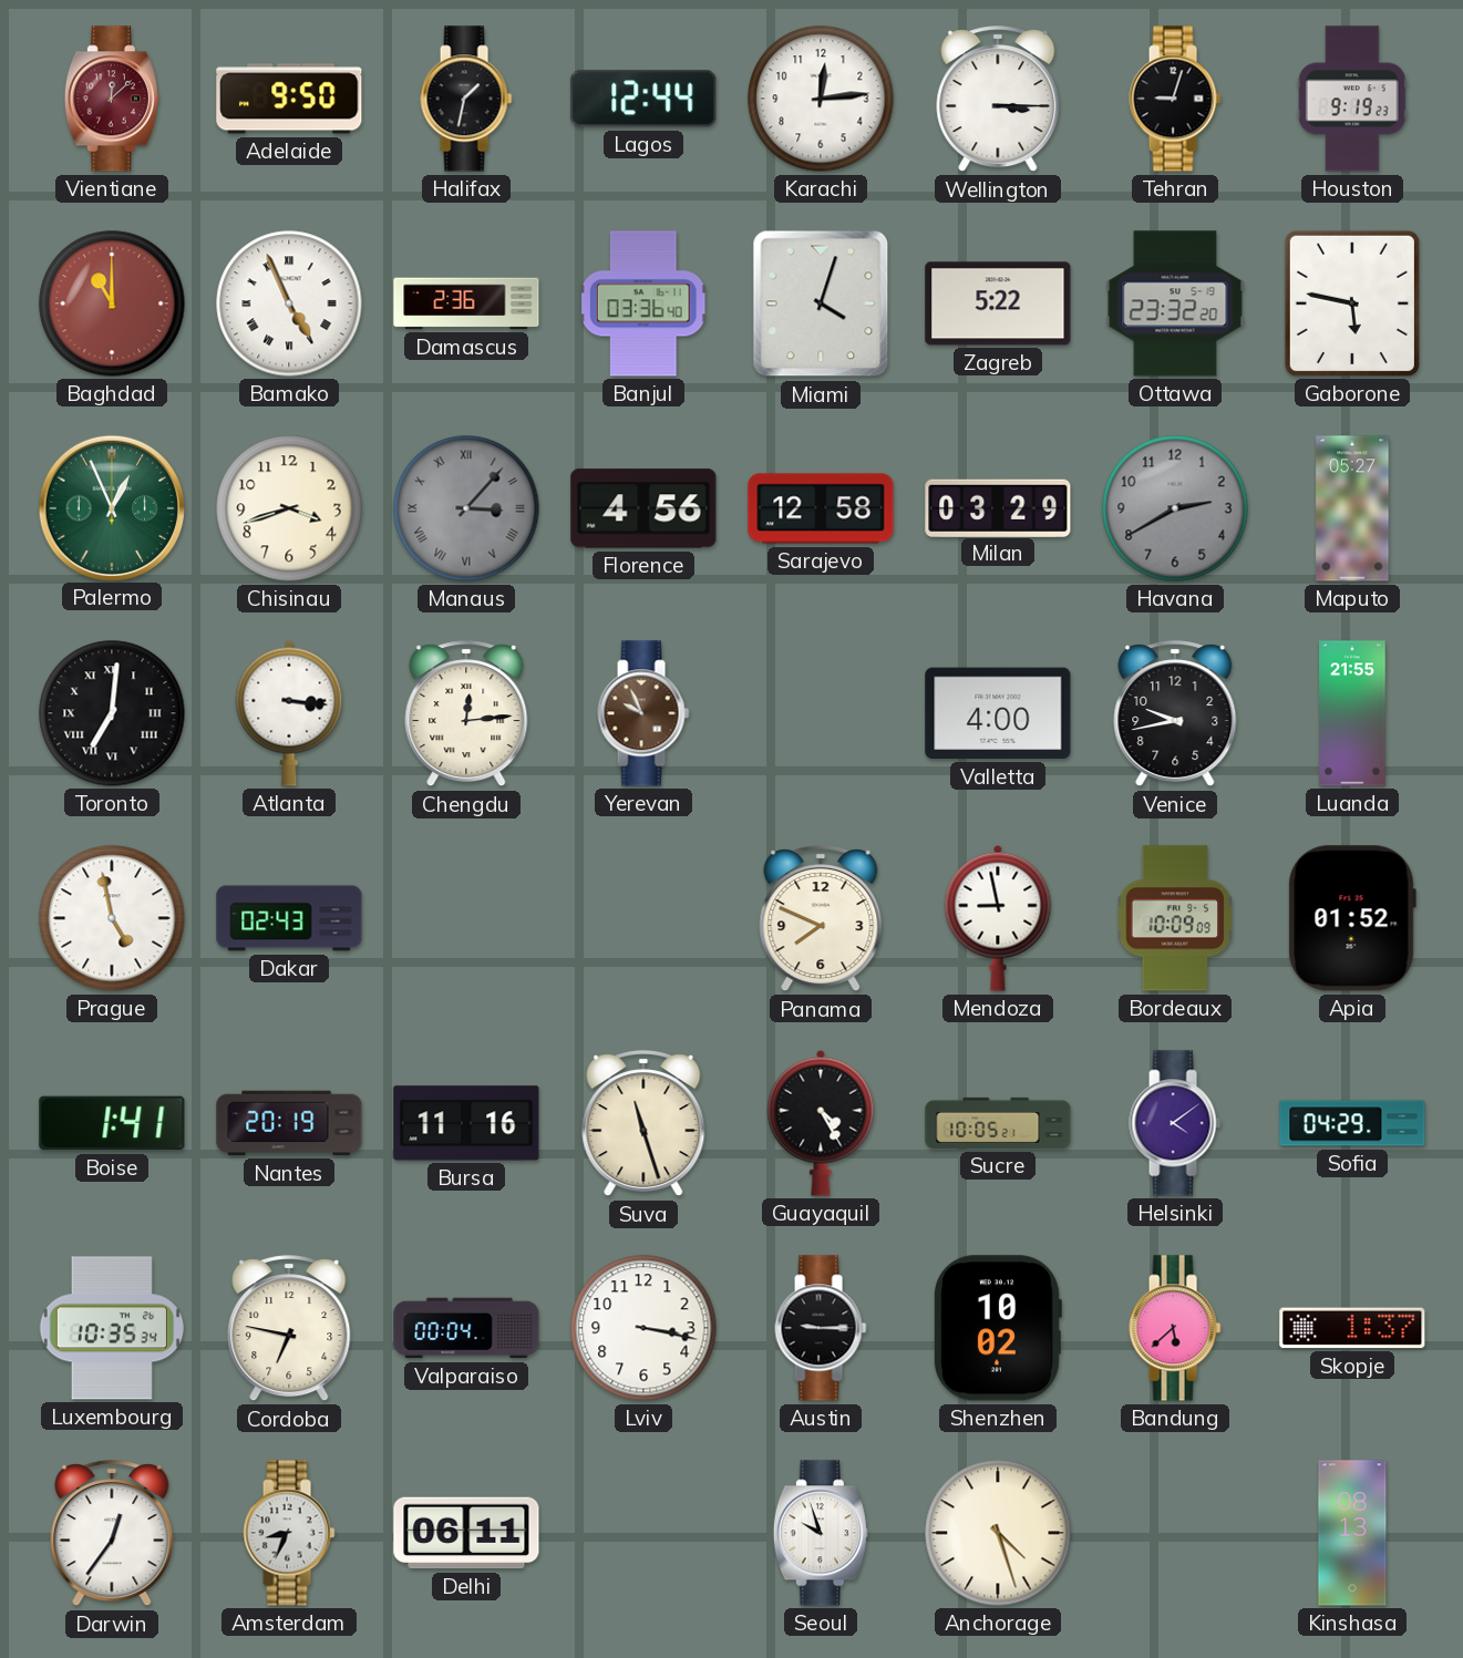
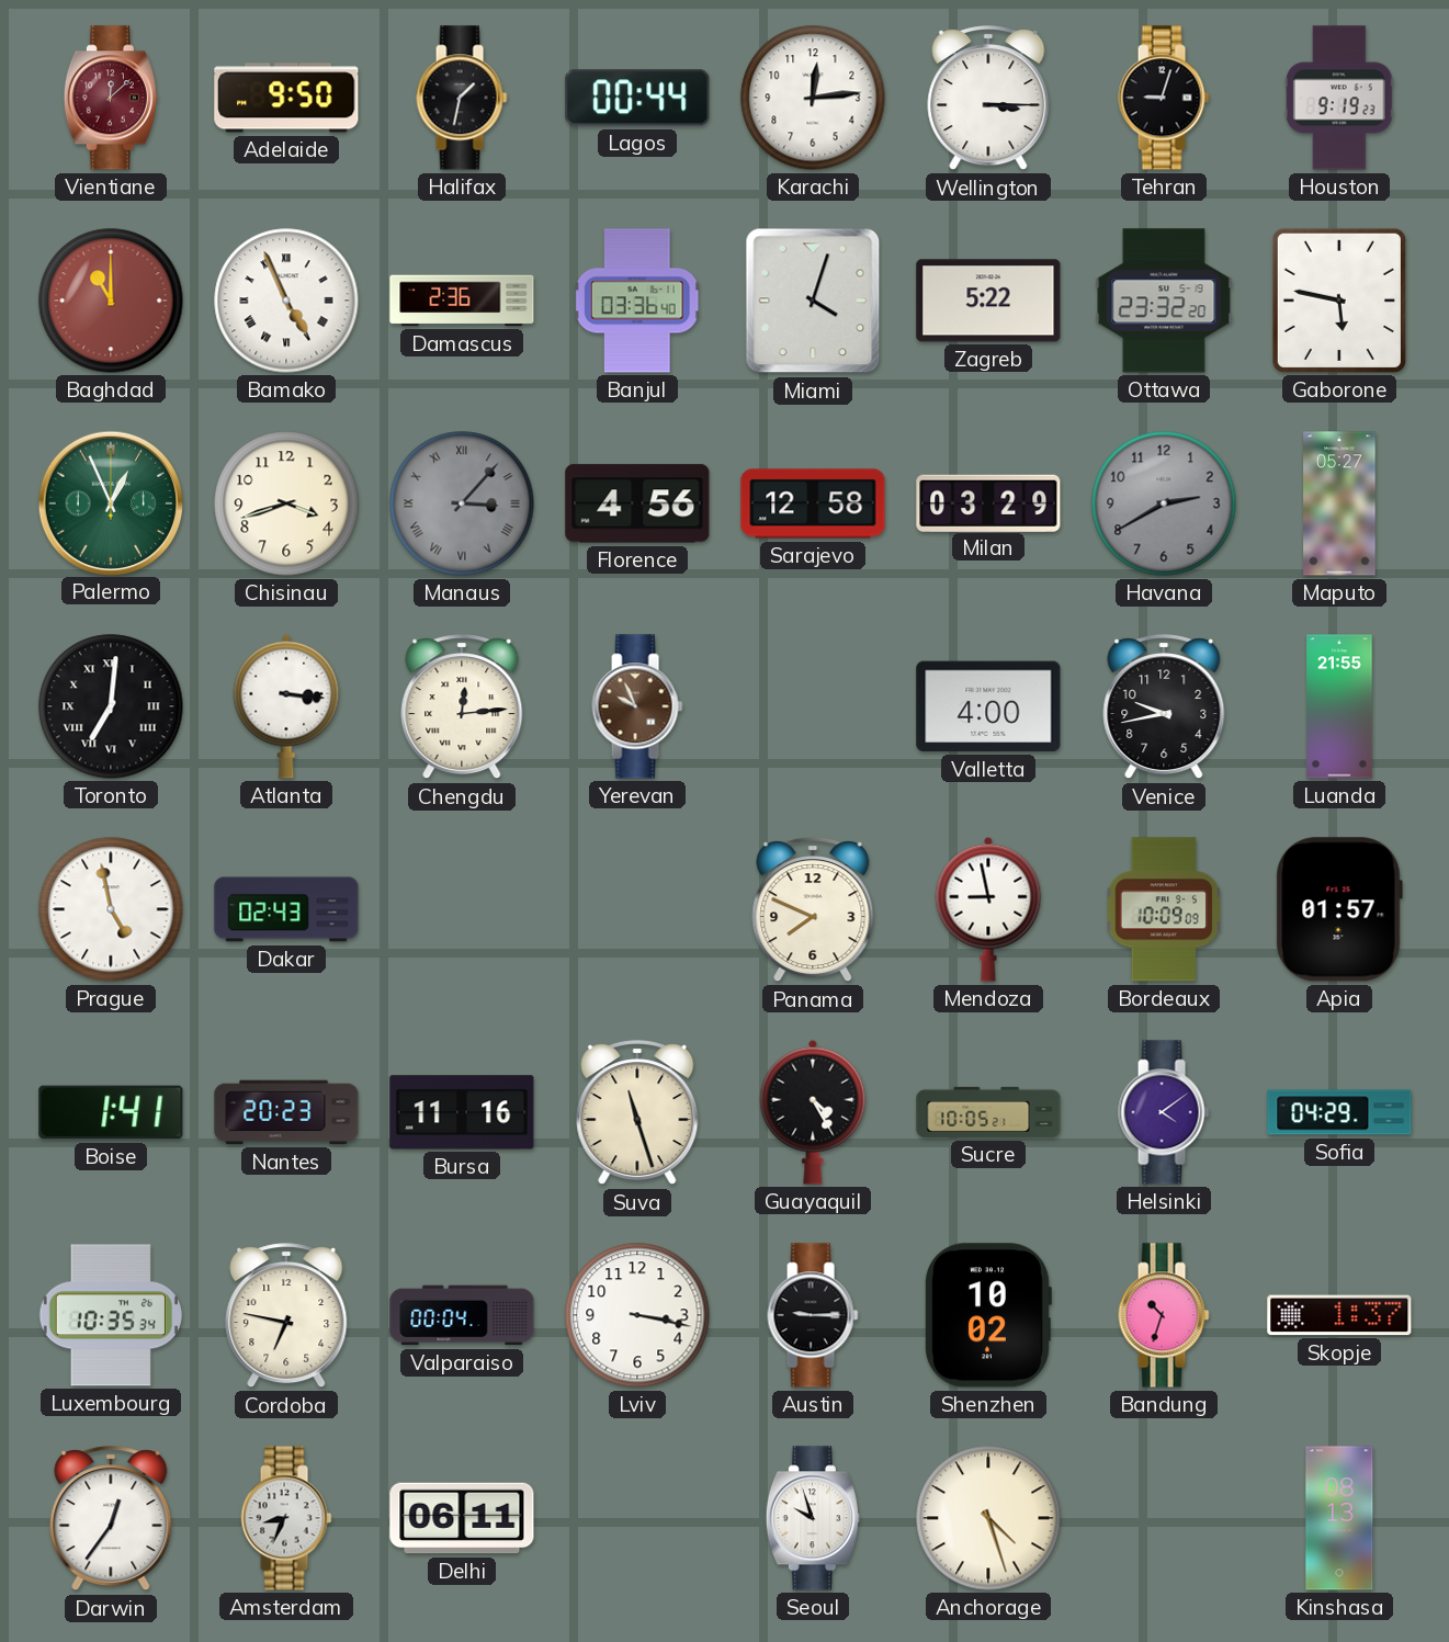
Lagos: 12:44 -> 00:44
Apia: 01:52 -> 01:57
Nantes: 20:19 -> 20:23
Bandung: 5:38 -> 10:33
